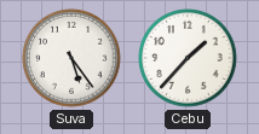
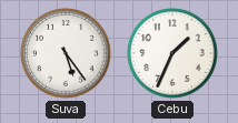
Cebu: 1:37 -> 1:34
